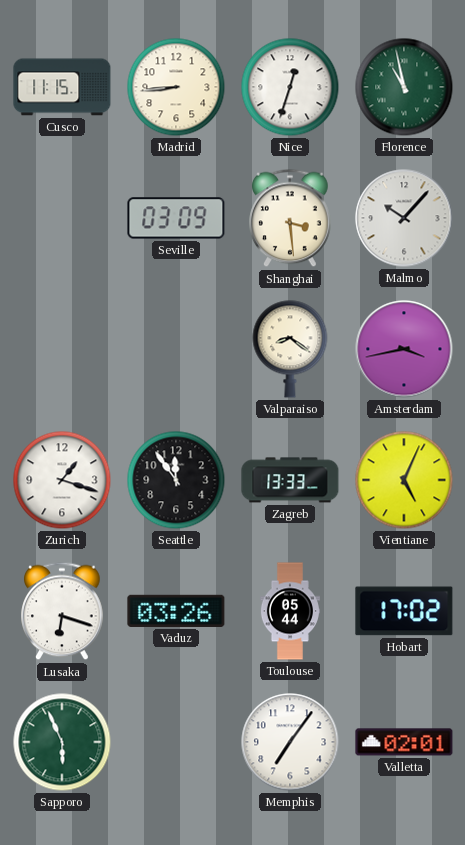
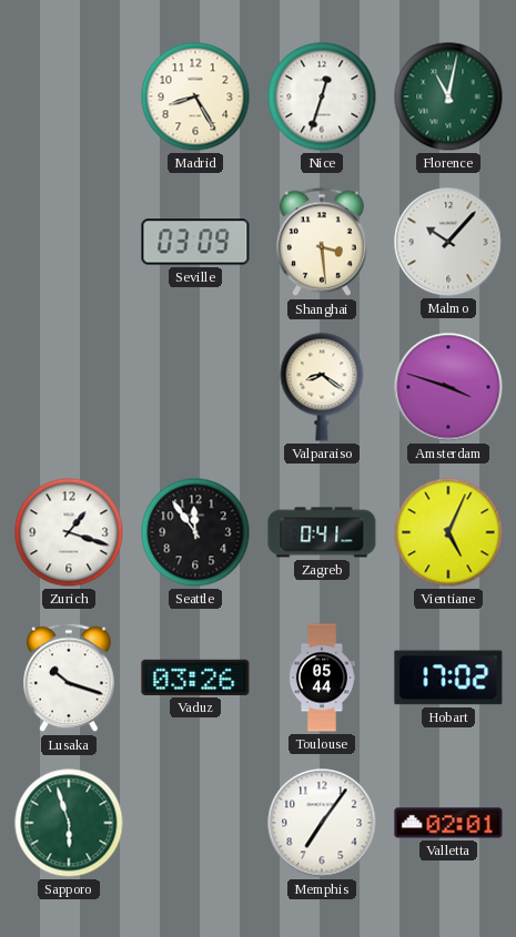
Cusco: 11:15 -> none
Madrid: 8:44 -> 8:25
Florence: 10:58 -> 11:02
Amsterdam: 3:43 -> 3:48
Zagreb: 13:33 -> 0:41
Lusaka: 6:18 -> 10:18
Sapporo: 5:56 -> 5:57
